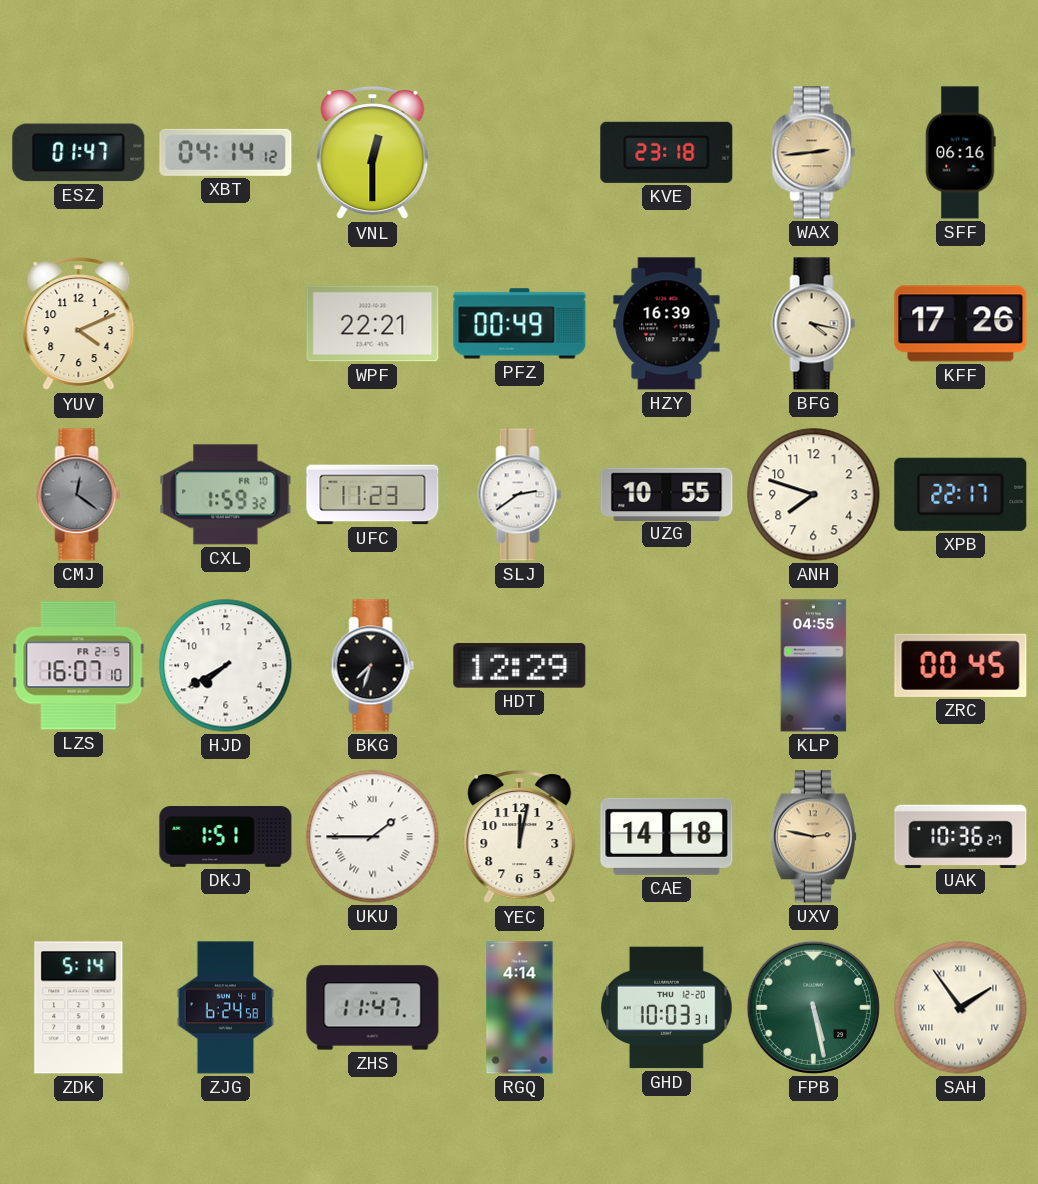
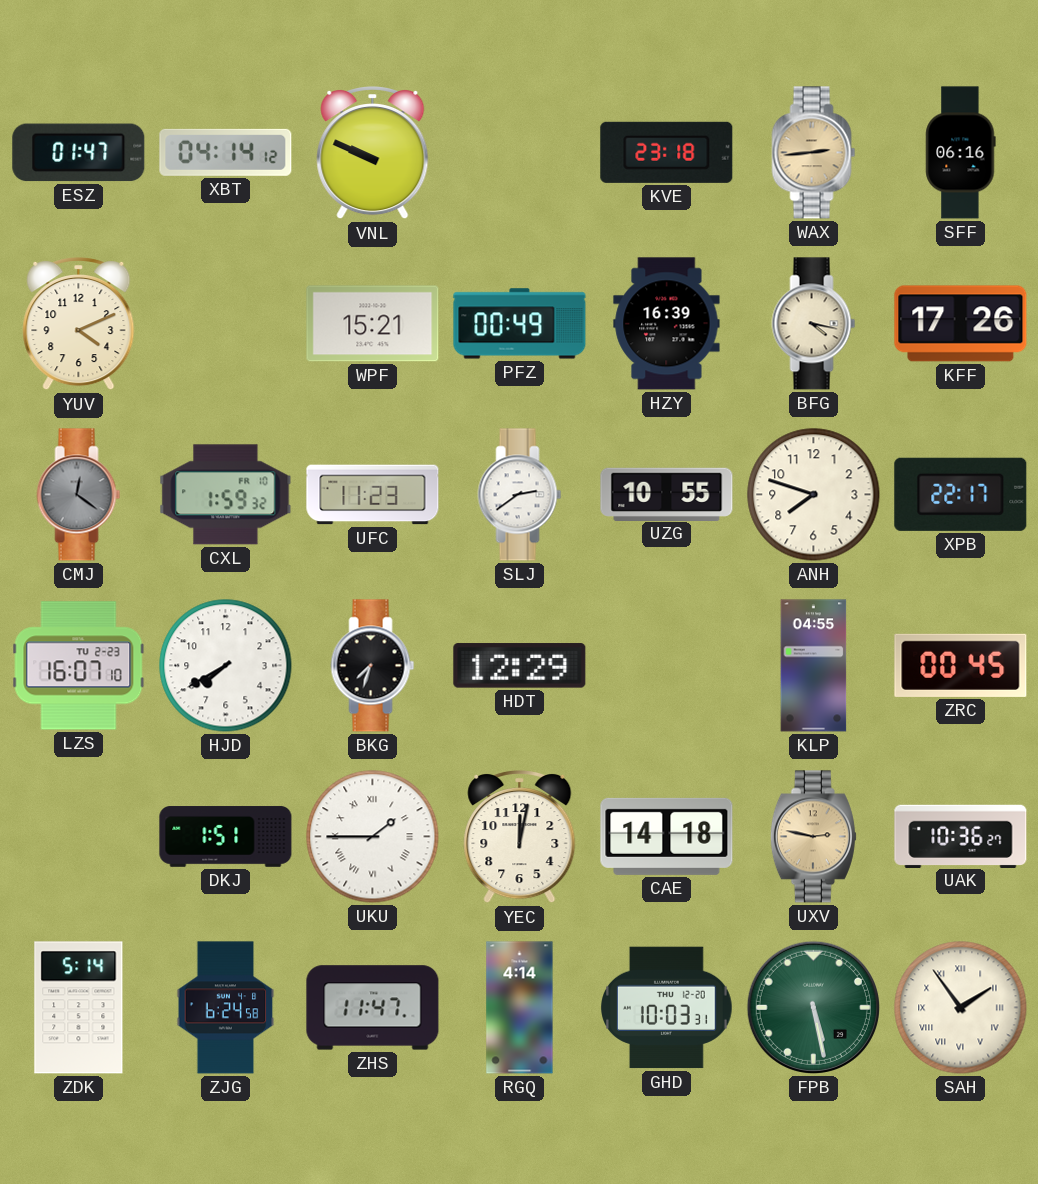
VNL: 12:30 -> 9:49
WPF: 22:21 -> 15:21
LZS date: FR 2-5 -> TU 2-23
